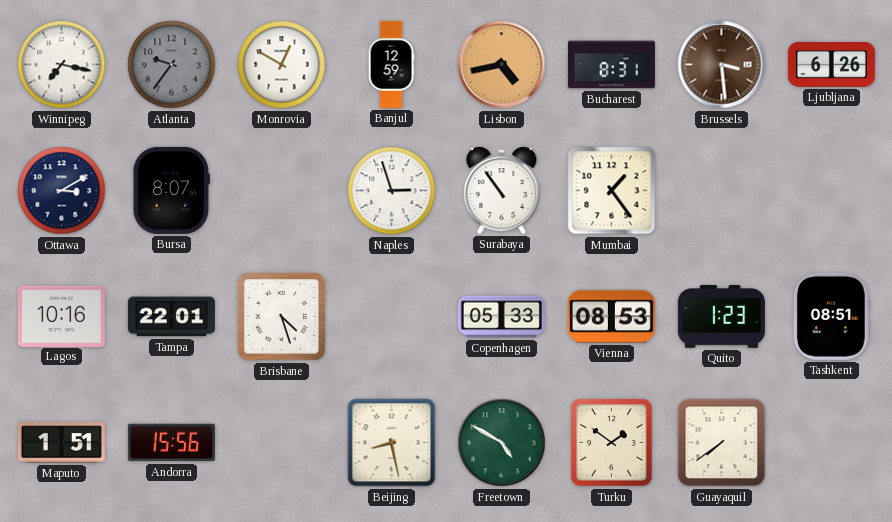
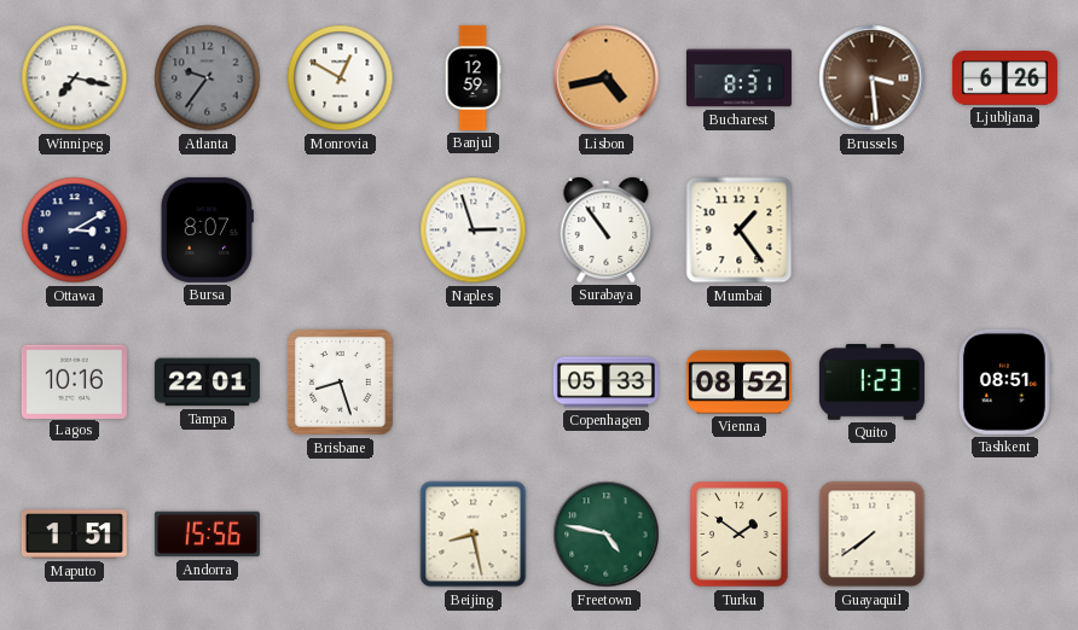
Brisbane: 4:27 -> 8:27
Vienna: 08:53 -> 08:52
Freetown: 4:50 -> 4:47
